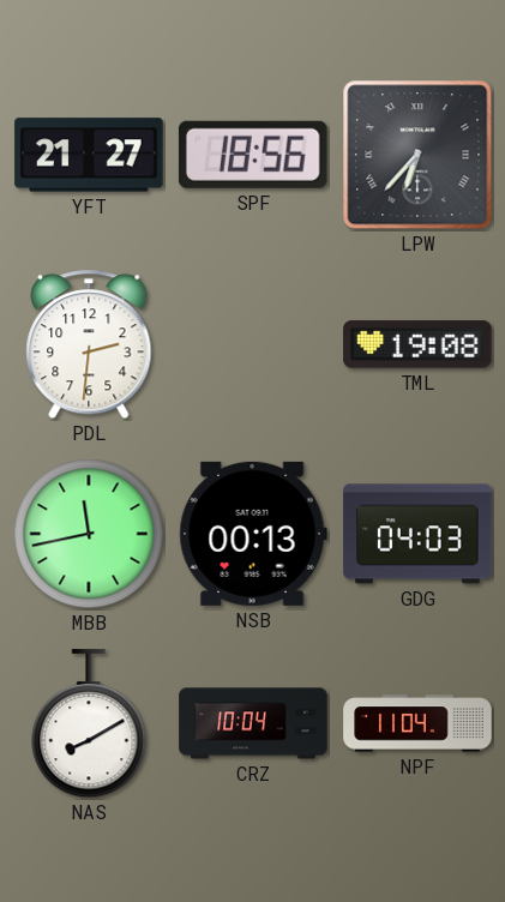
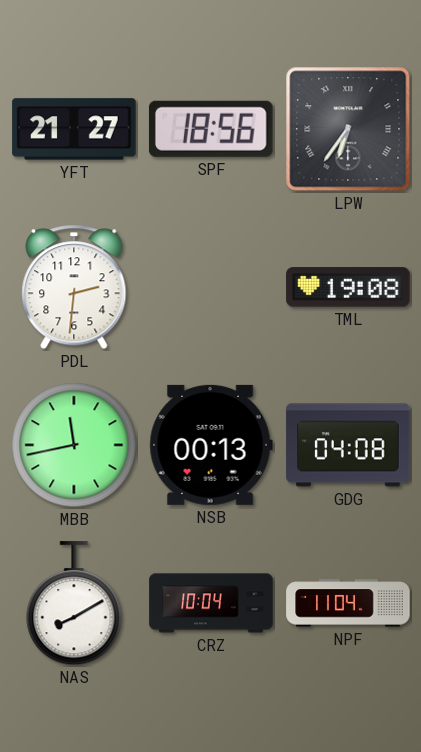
LPW: 6:37 -> 6:36
GDG: 04:03 -> 04:08
